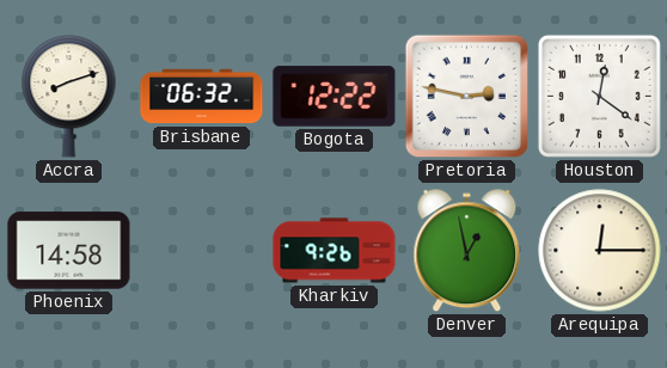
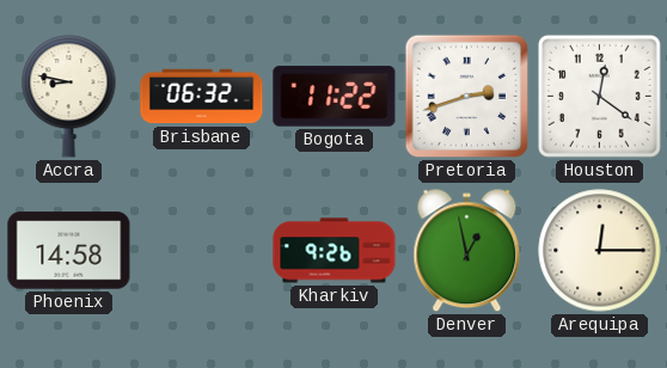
Accra: 8:12 -> 8:47
Bogota: 12:22 -> 11:22
Pretoria: 2:47 -> 2:42
